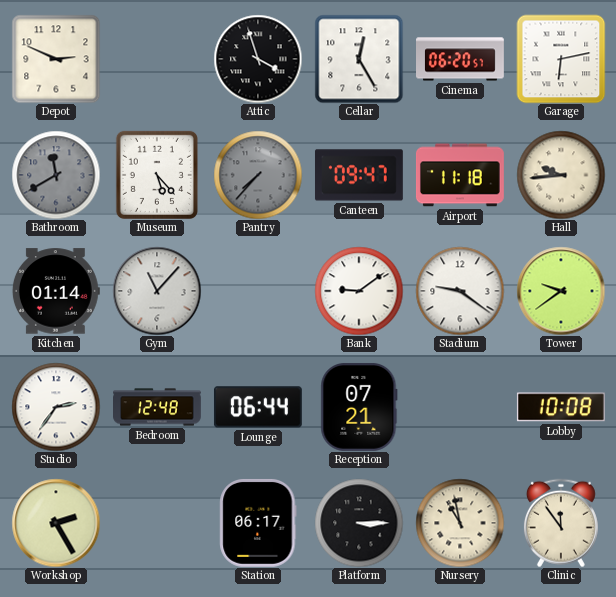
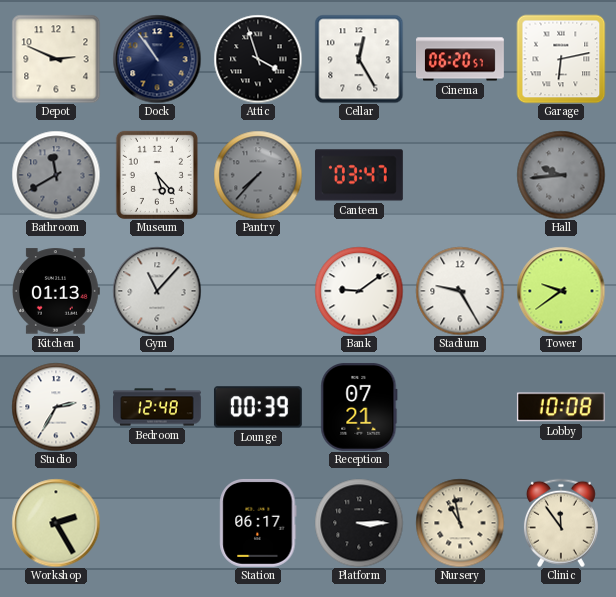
Dock: none -> 10:54
Canteen: 09:47 -> 03:47
Airport: 11:18 -> none
Hall dial: cream -> grey
Kitchen: 01:14 -> 01:13
Stadium: 9:21 -> 9:25
Studio: 2:36 -> 2:35
Lounge: 06:44 -> 00:39
